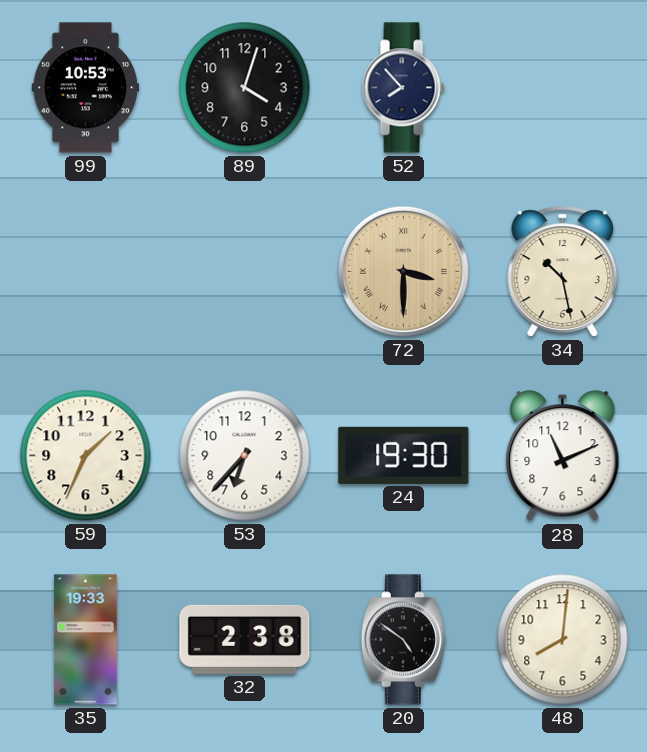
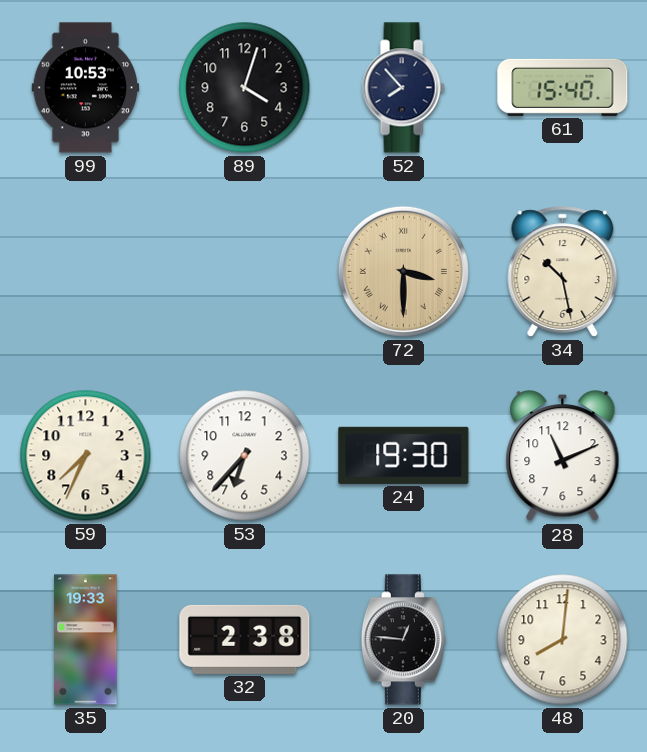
61: none -> 15:40
59: 1:34 -> 7:34
20: 4:51 -> 12:46
